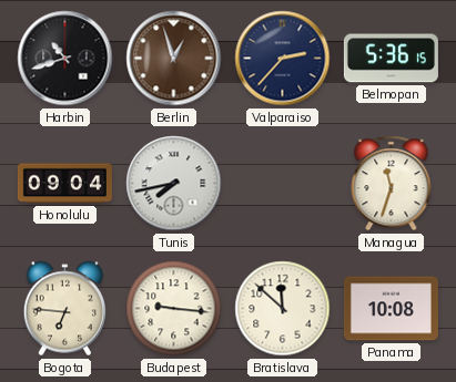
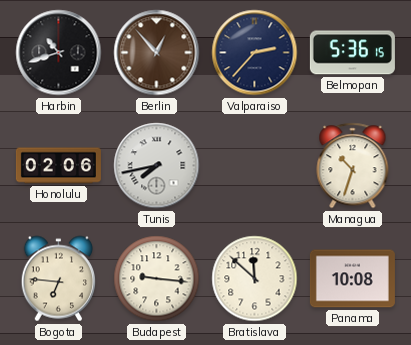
Berlin: 12:57 -> 12:53
Honolulu: 09:04 -> 02:06
Managua: 11:33 -> 10:33
